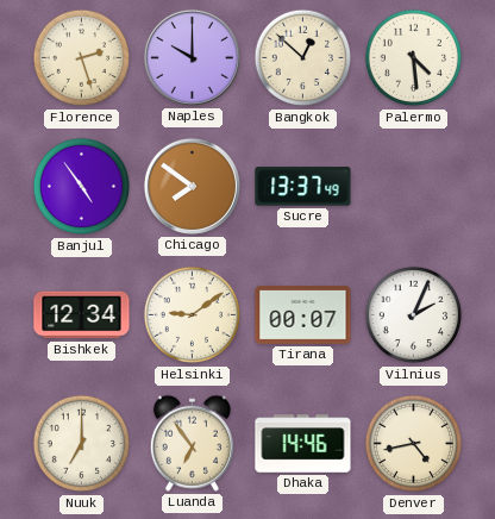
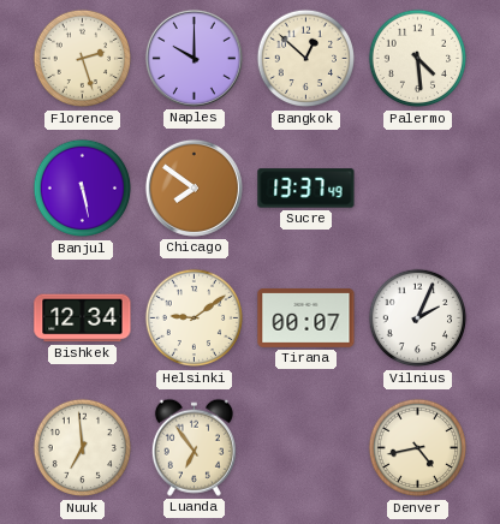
Banjul: 4:54 -> 5:28
Nuuk: 7:00 -> 6:59
Dhaka: 14:46 -> none
